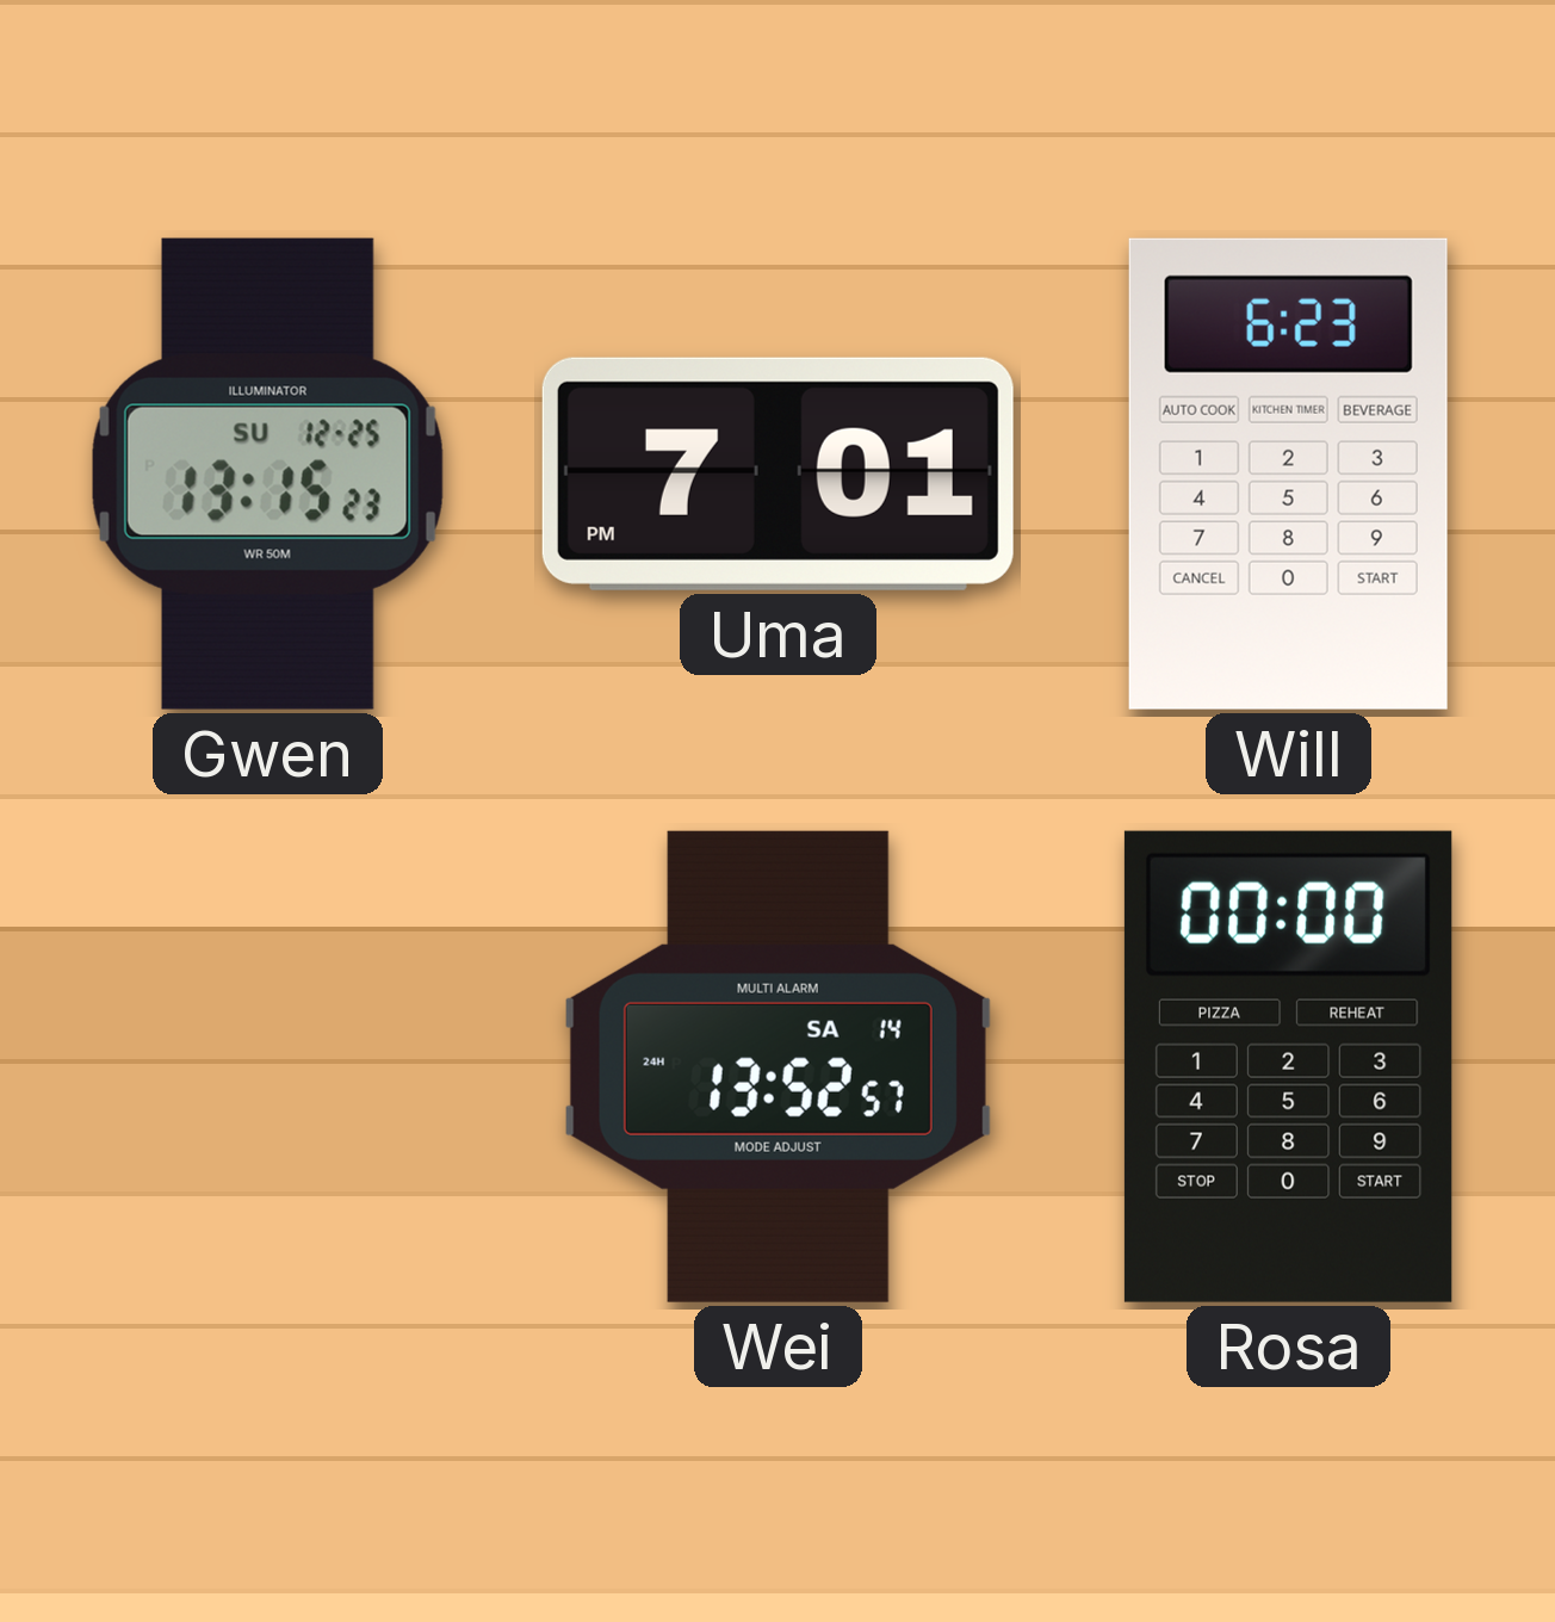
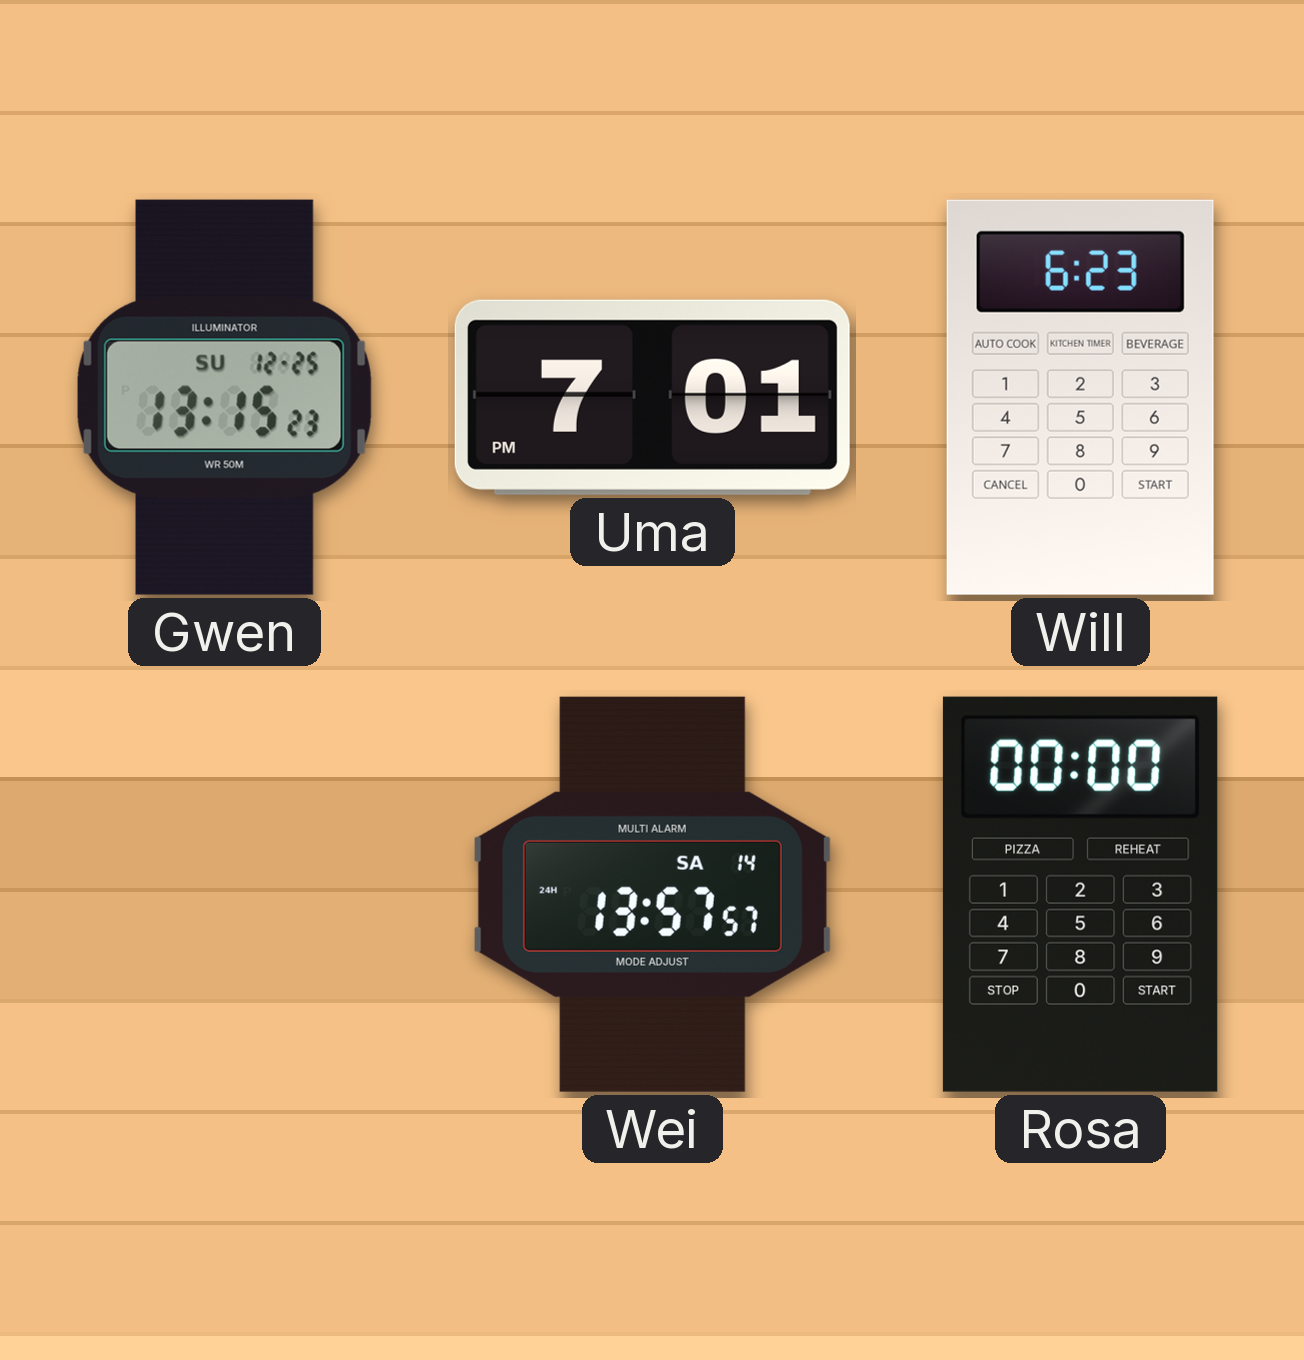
Wei: 13:52 -> 13:57
